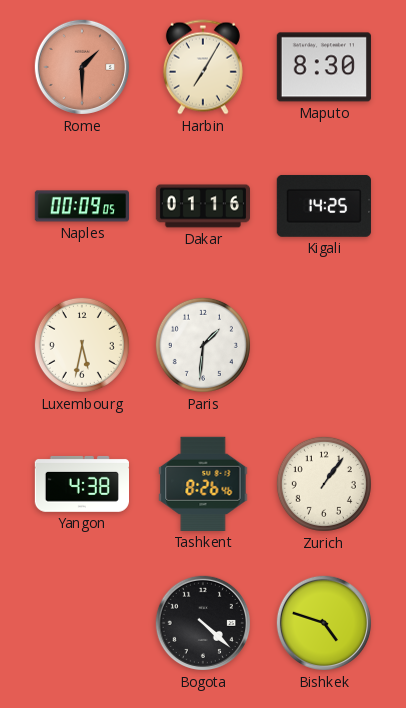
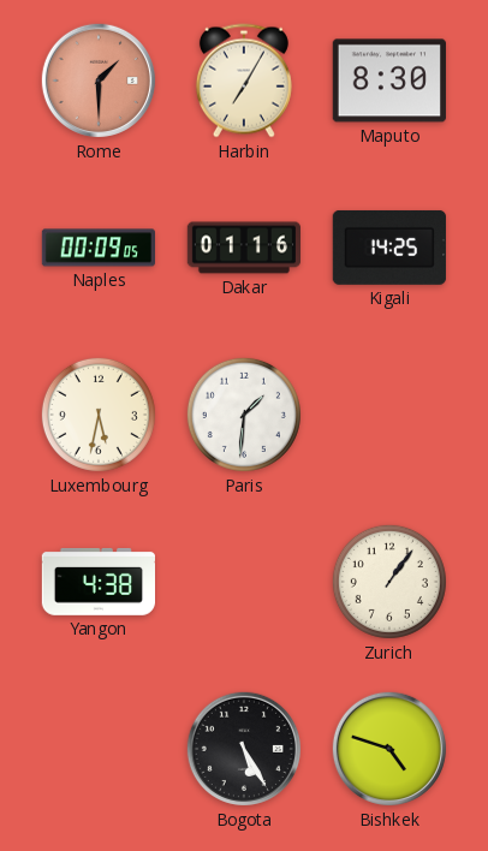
Tashkent: 8:26 -> none
Bogota: 4:22 -> 5:25
